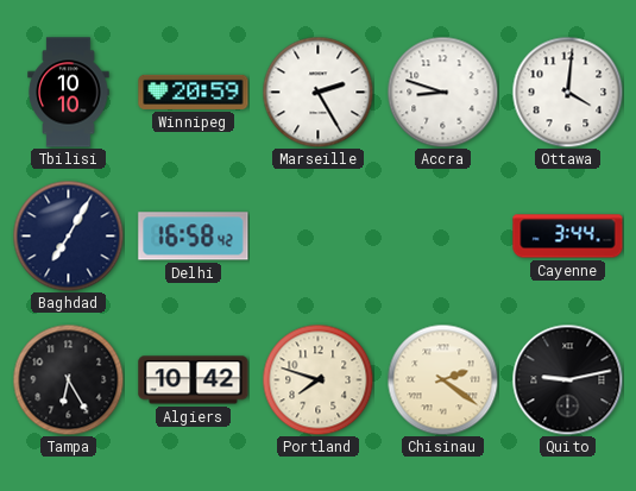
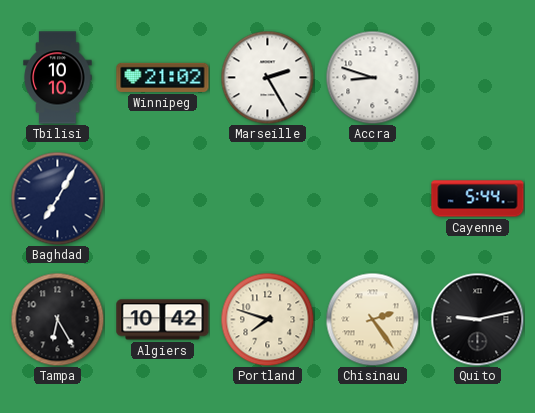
Winnipeg: 20:59 -> 21:02
Ottawa: 4:01 -> none
Delhi: 16:58 -> none
Cayenne: 3:44 -> 5:44
Chisinau: 2:21 -> 2:24
